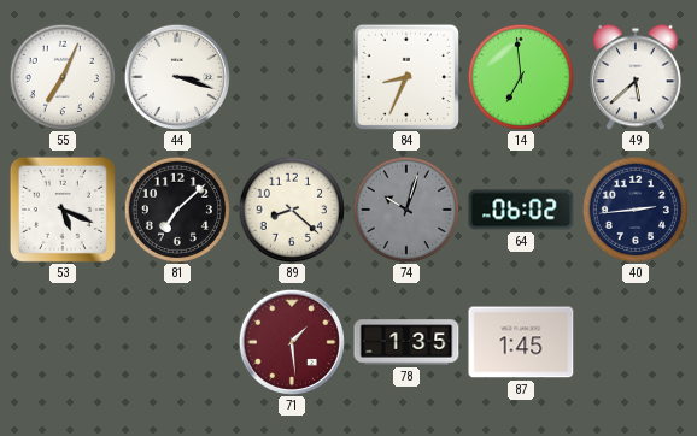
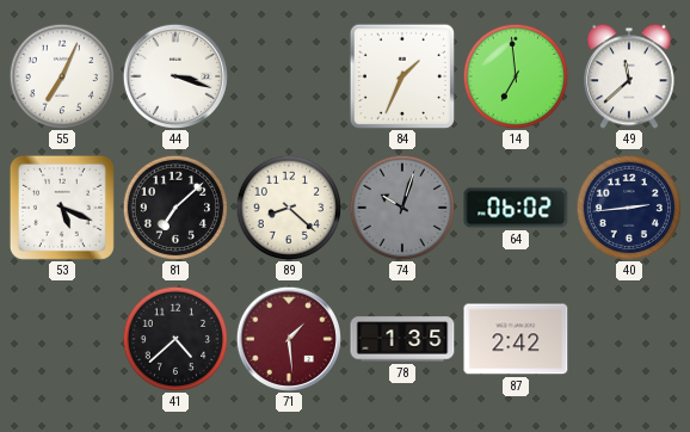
84: 8:34 -> 1:34
49: 5:38 -> 11:38
41: none -> 4:38
87: 1:45 -> 2:42
